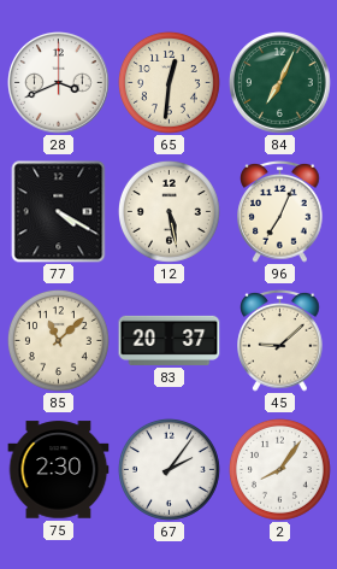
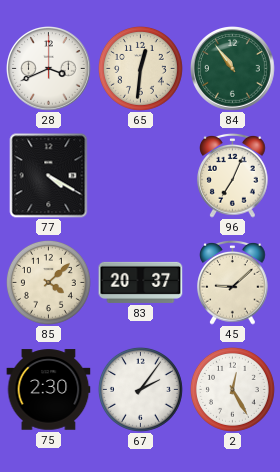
84: 7:04 -> 10:54
12: 5:28 -> none
85: 11:08 -> 4:08
2: 8:06 -> 12:25
